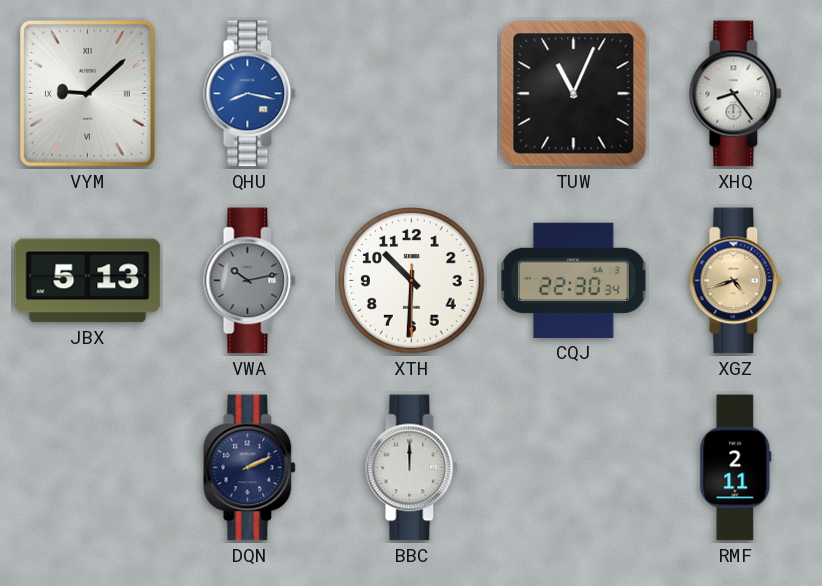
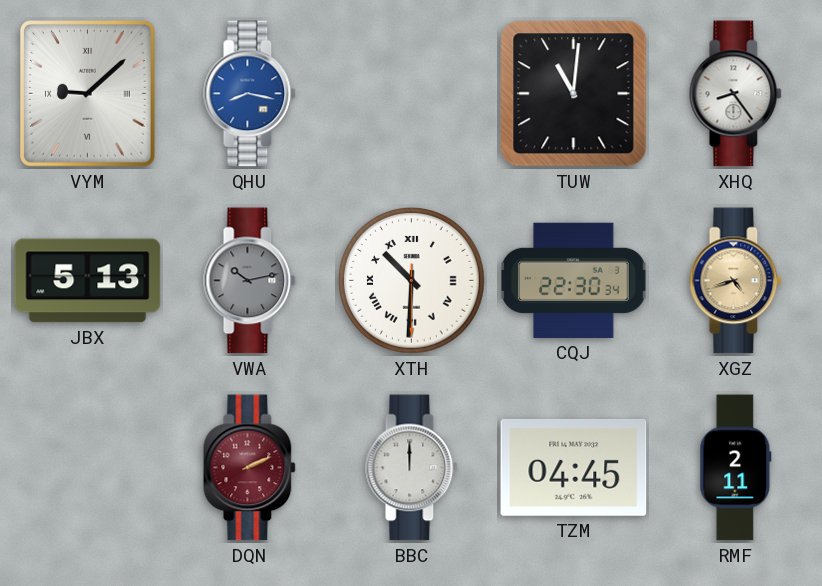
TUW: 11:04 -> 11:01
XTH numerals: Arabic -> Roman
DQN dial: navy -> burgundy
TZM: none -> 04:45
